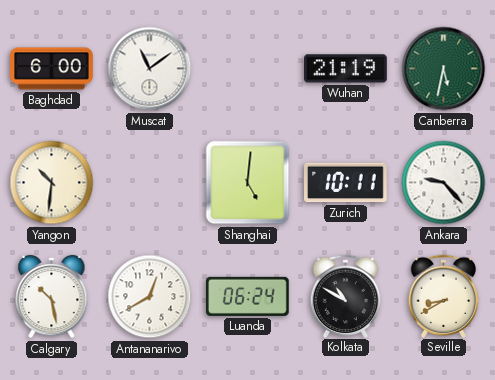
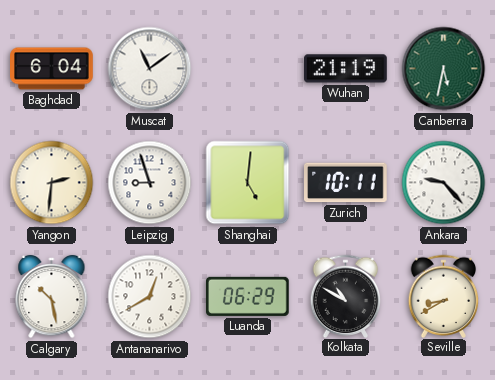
Baghdad: 6:00 -> 6:04
Yangon: 10:31 -> 2:31
Leipzig: none -> 8:57
Luanda: 06:24 -> 06:29
